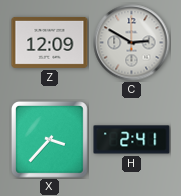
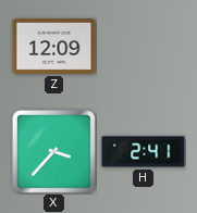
C: 2:50 -> none
